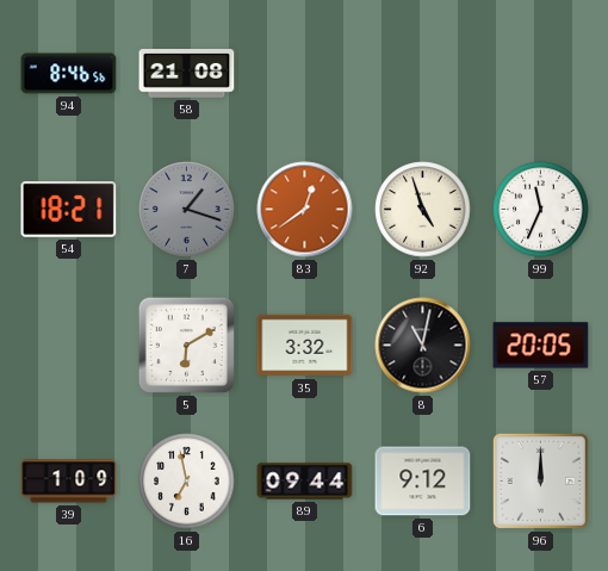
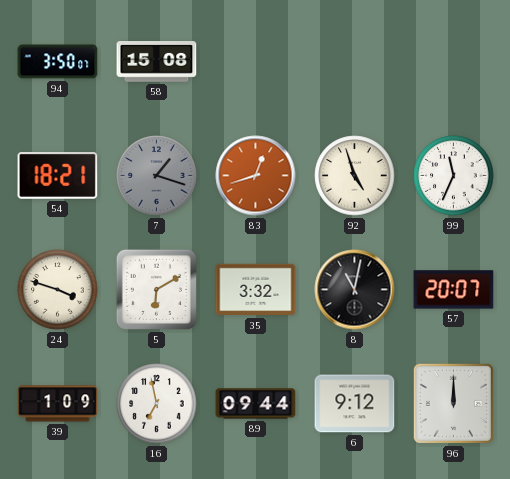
94: 8:46 -> 3:50
58: 21:08 -> 15:08
83: 12:39 -> 12:42
24: none -> 3:48
57: 20:05 -> 20:07
